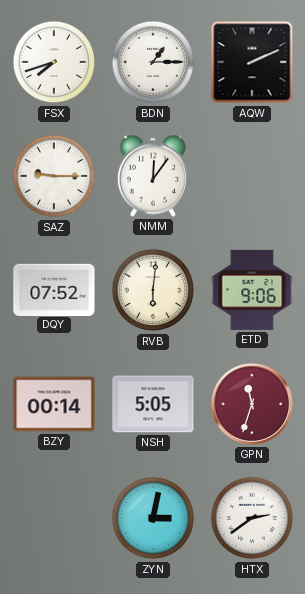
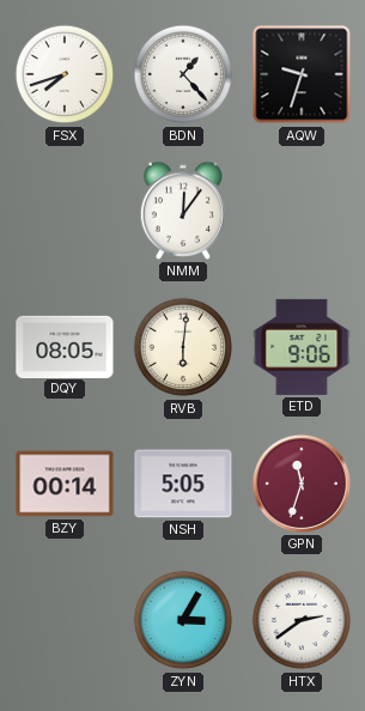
BDN: 1:15 -> 1:23
AQW: 2:11 -> 9:33
SAZ: 9:15 -> none
DQY: 07:52 -> 08:05
ZYN: 3:02 -> 3:05
